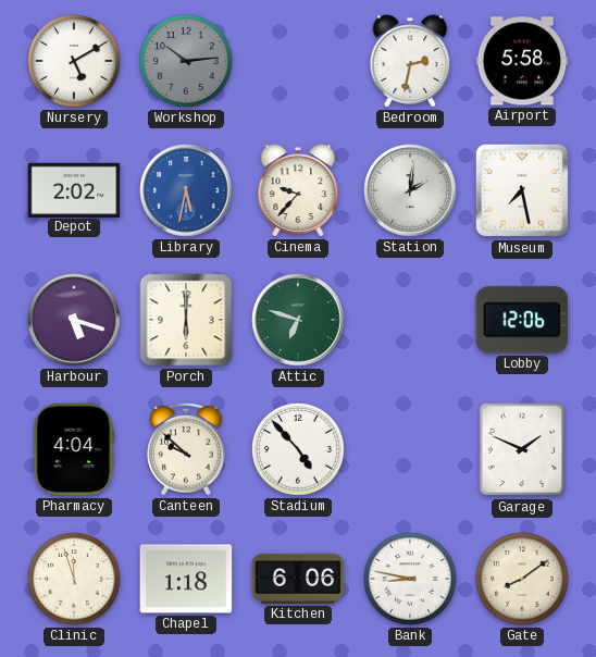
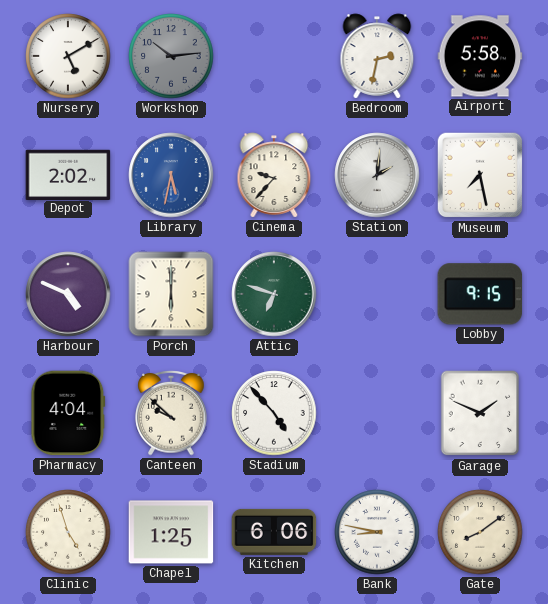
Harbour: 5:18 -> 4:49
Lobby: 12:06 -> 9:15
Clinic: 11:57 -> 4:57
Chapel: 1:18 -> 1:25
